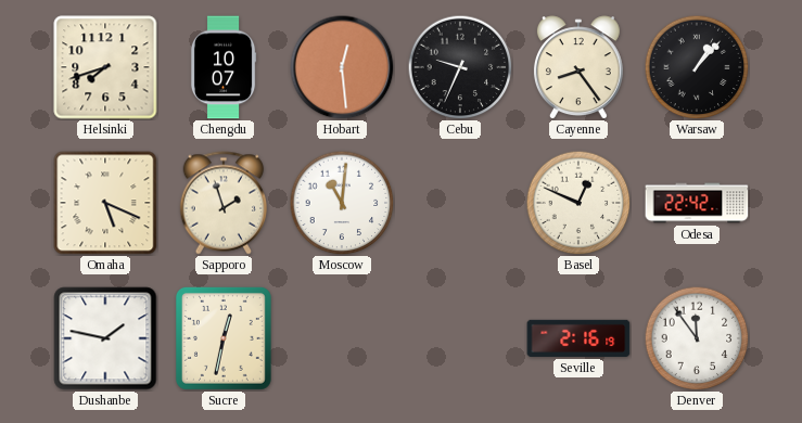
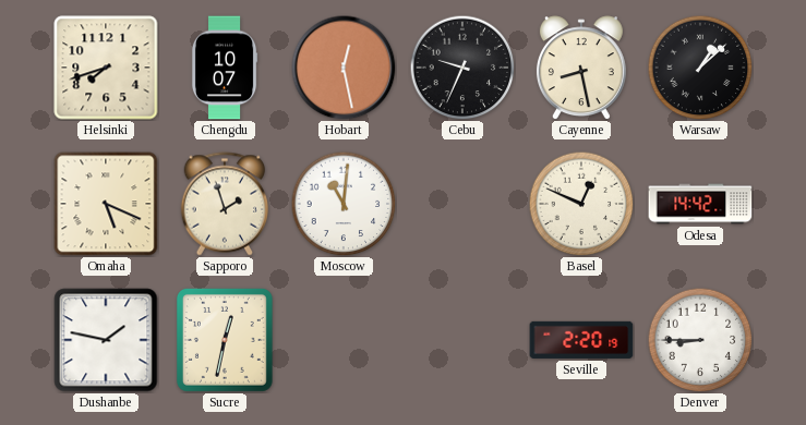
Hobart: 12:29 -> 12:28
Cayenne: 8:24 -> 8:28
Warsaw: 1:07 -> 1:08
Odesa: 22:42 -> 14:42
Seville: 2:16 -> 2:20
Denver: 11:54 -> 8:45
